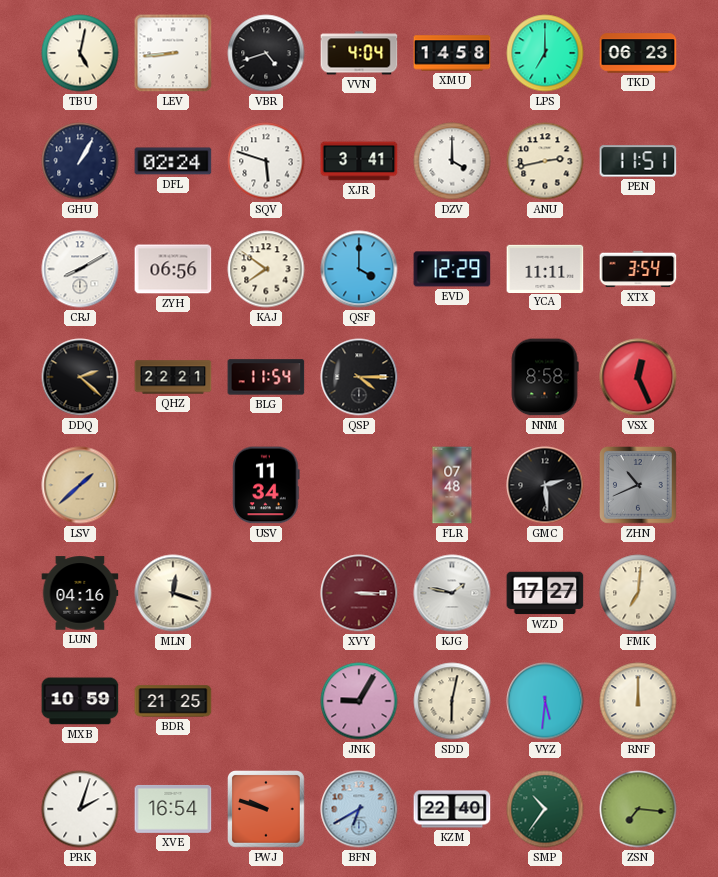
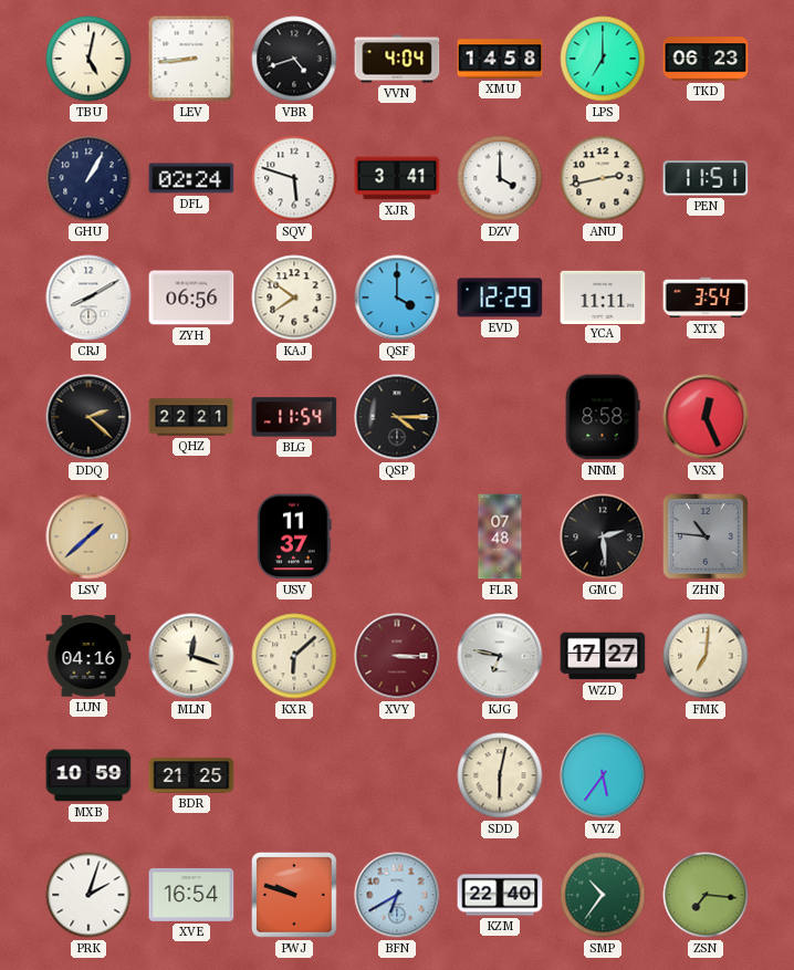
USV: 11:34 -> 11:37
ZHN: 10:41 -> 10:46
KXR: none -> 6:08
KJG: 1:47 -> 6:47
JNK: 9:05 -> none
VYZ: 5:31 -> 5:36
RNF: 12:00 -> none
